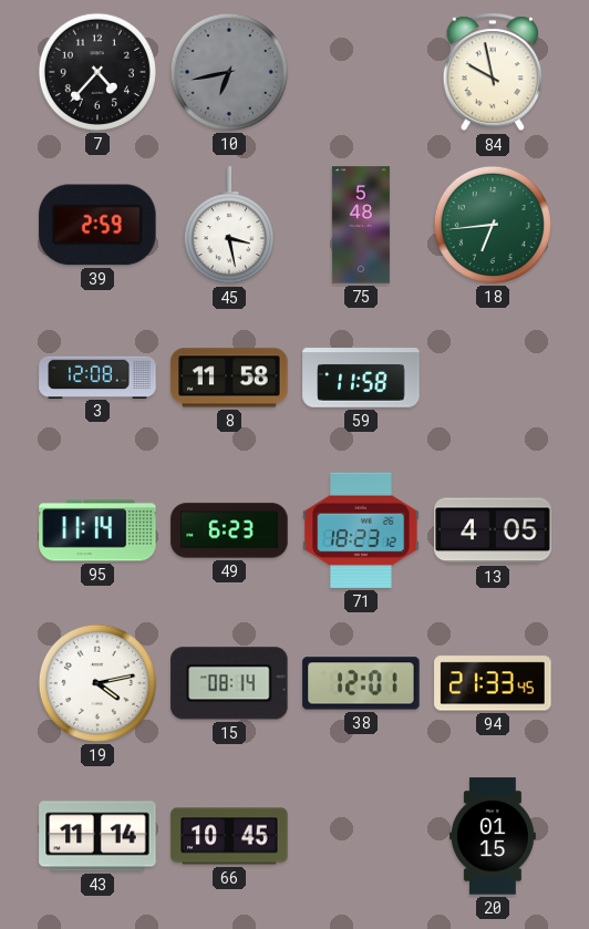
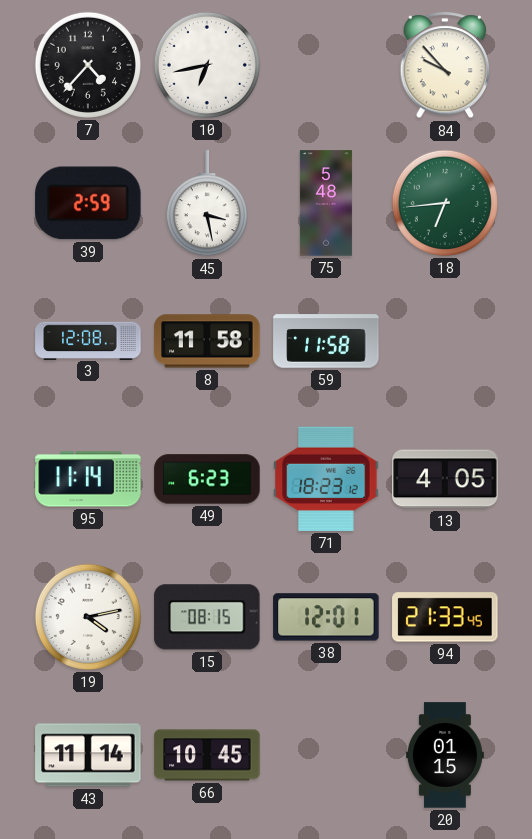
10 dial: grey -> white
84: 9:58 -> 9:53
15: 08:14 -> 08:15
